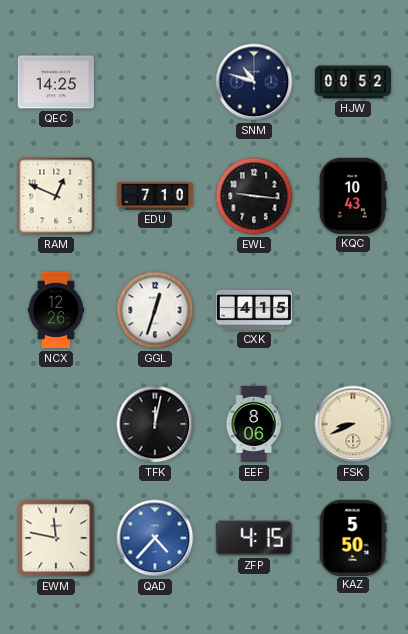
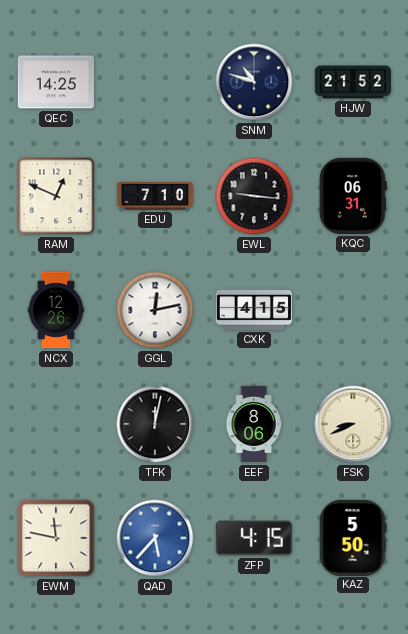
HJW: 00:52 -> 21:52
KQC: 10:43 -> 06:31
GGL: 12:33 -> 12:13
QAD: 4:37 -> 5:37
